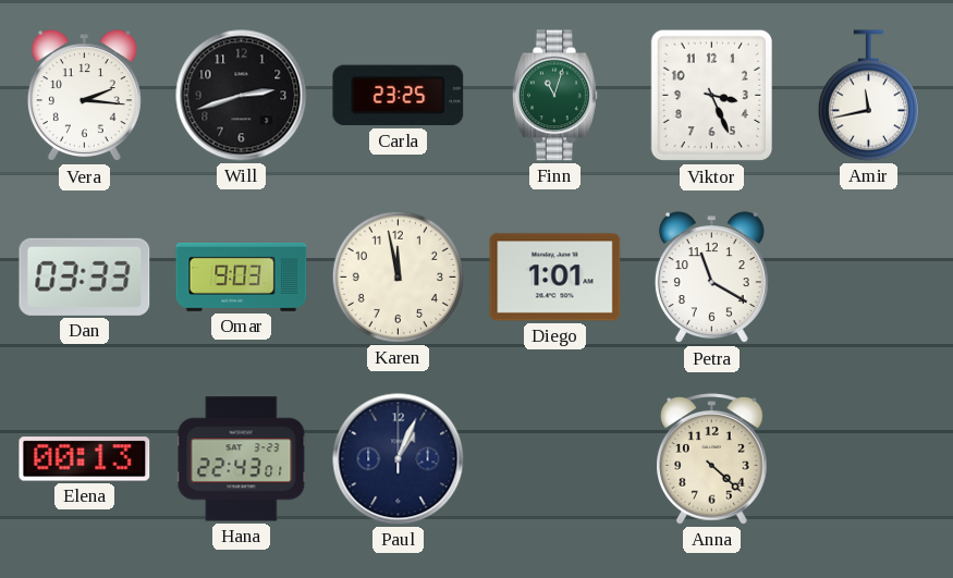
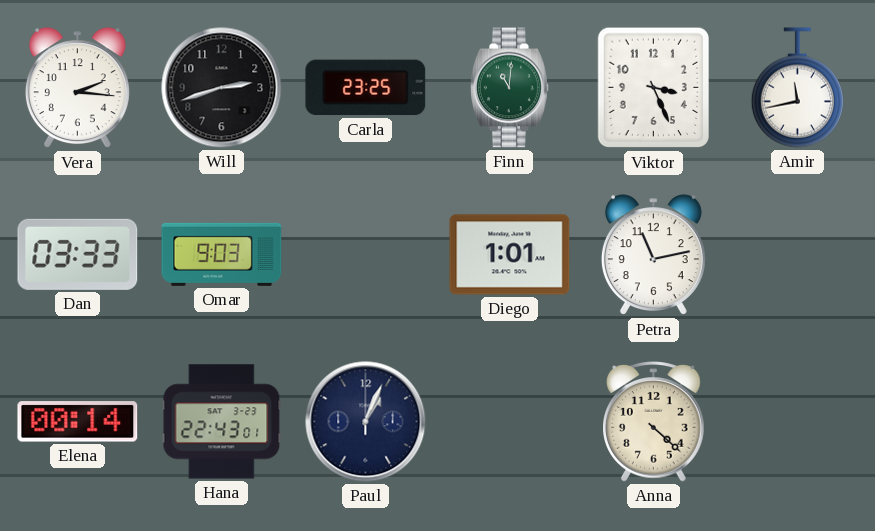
Finn: 11:03 -> 11:01
Karen: 11:58 -> none
Petra: 11:20 -> 11:13
Elena: 00:13 -> 00:14
